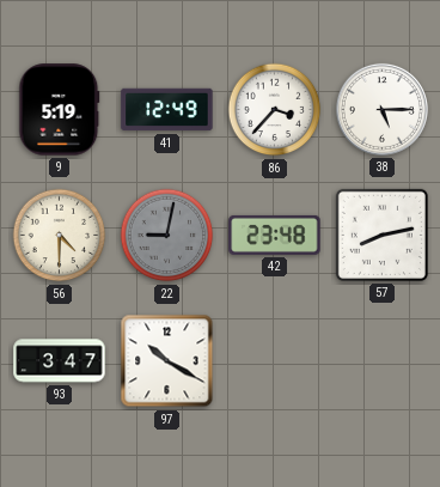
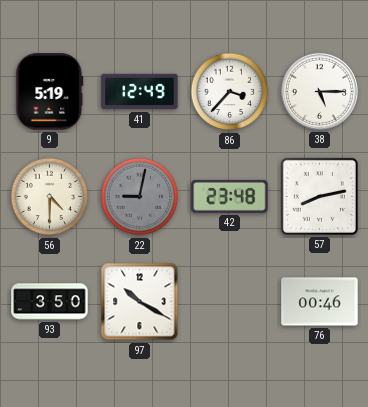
93: 3:47 -> 3:50
76: none -> 00:46
